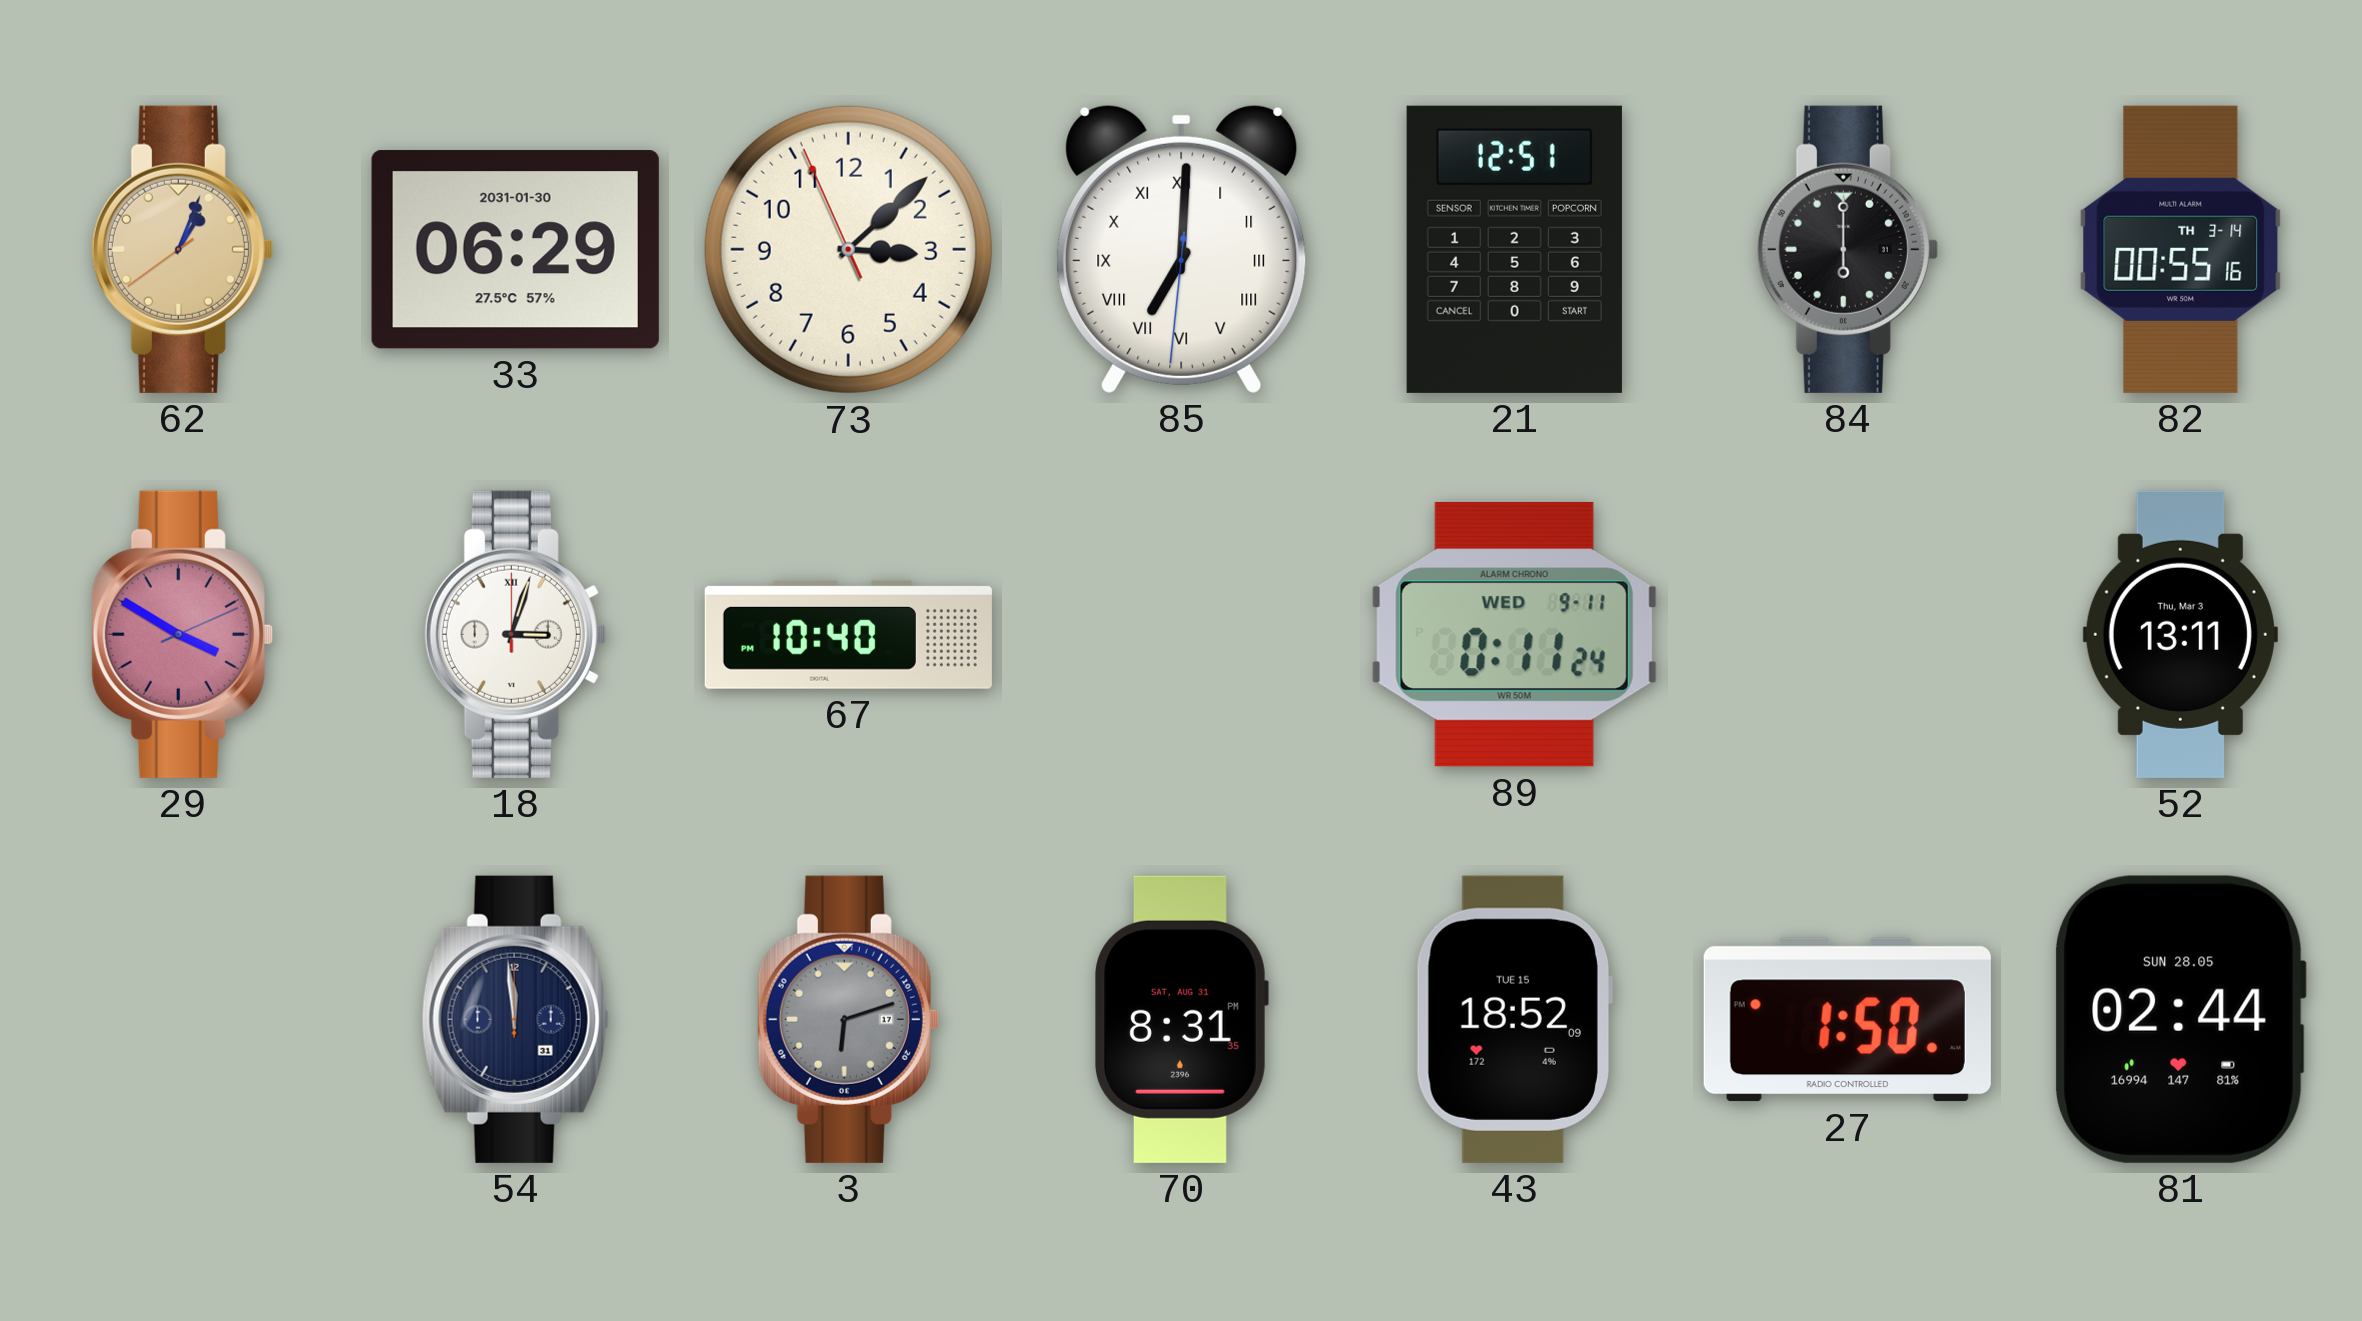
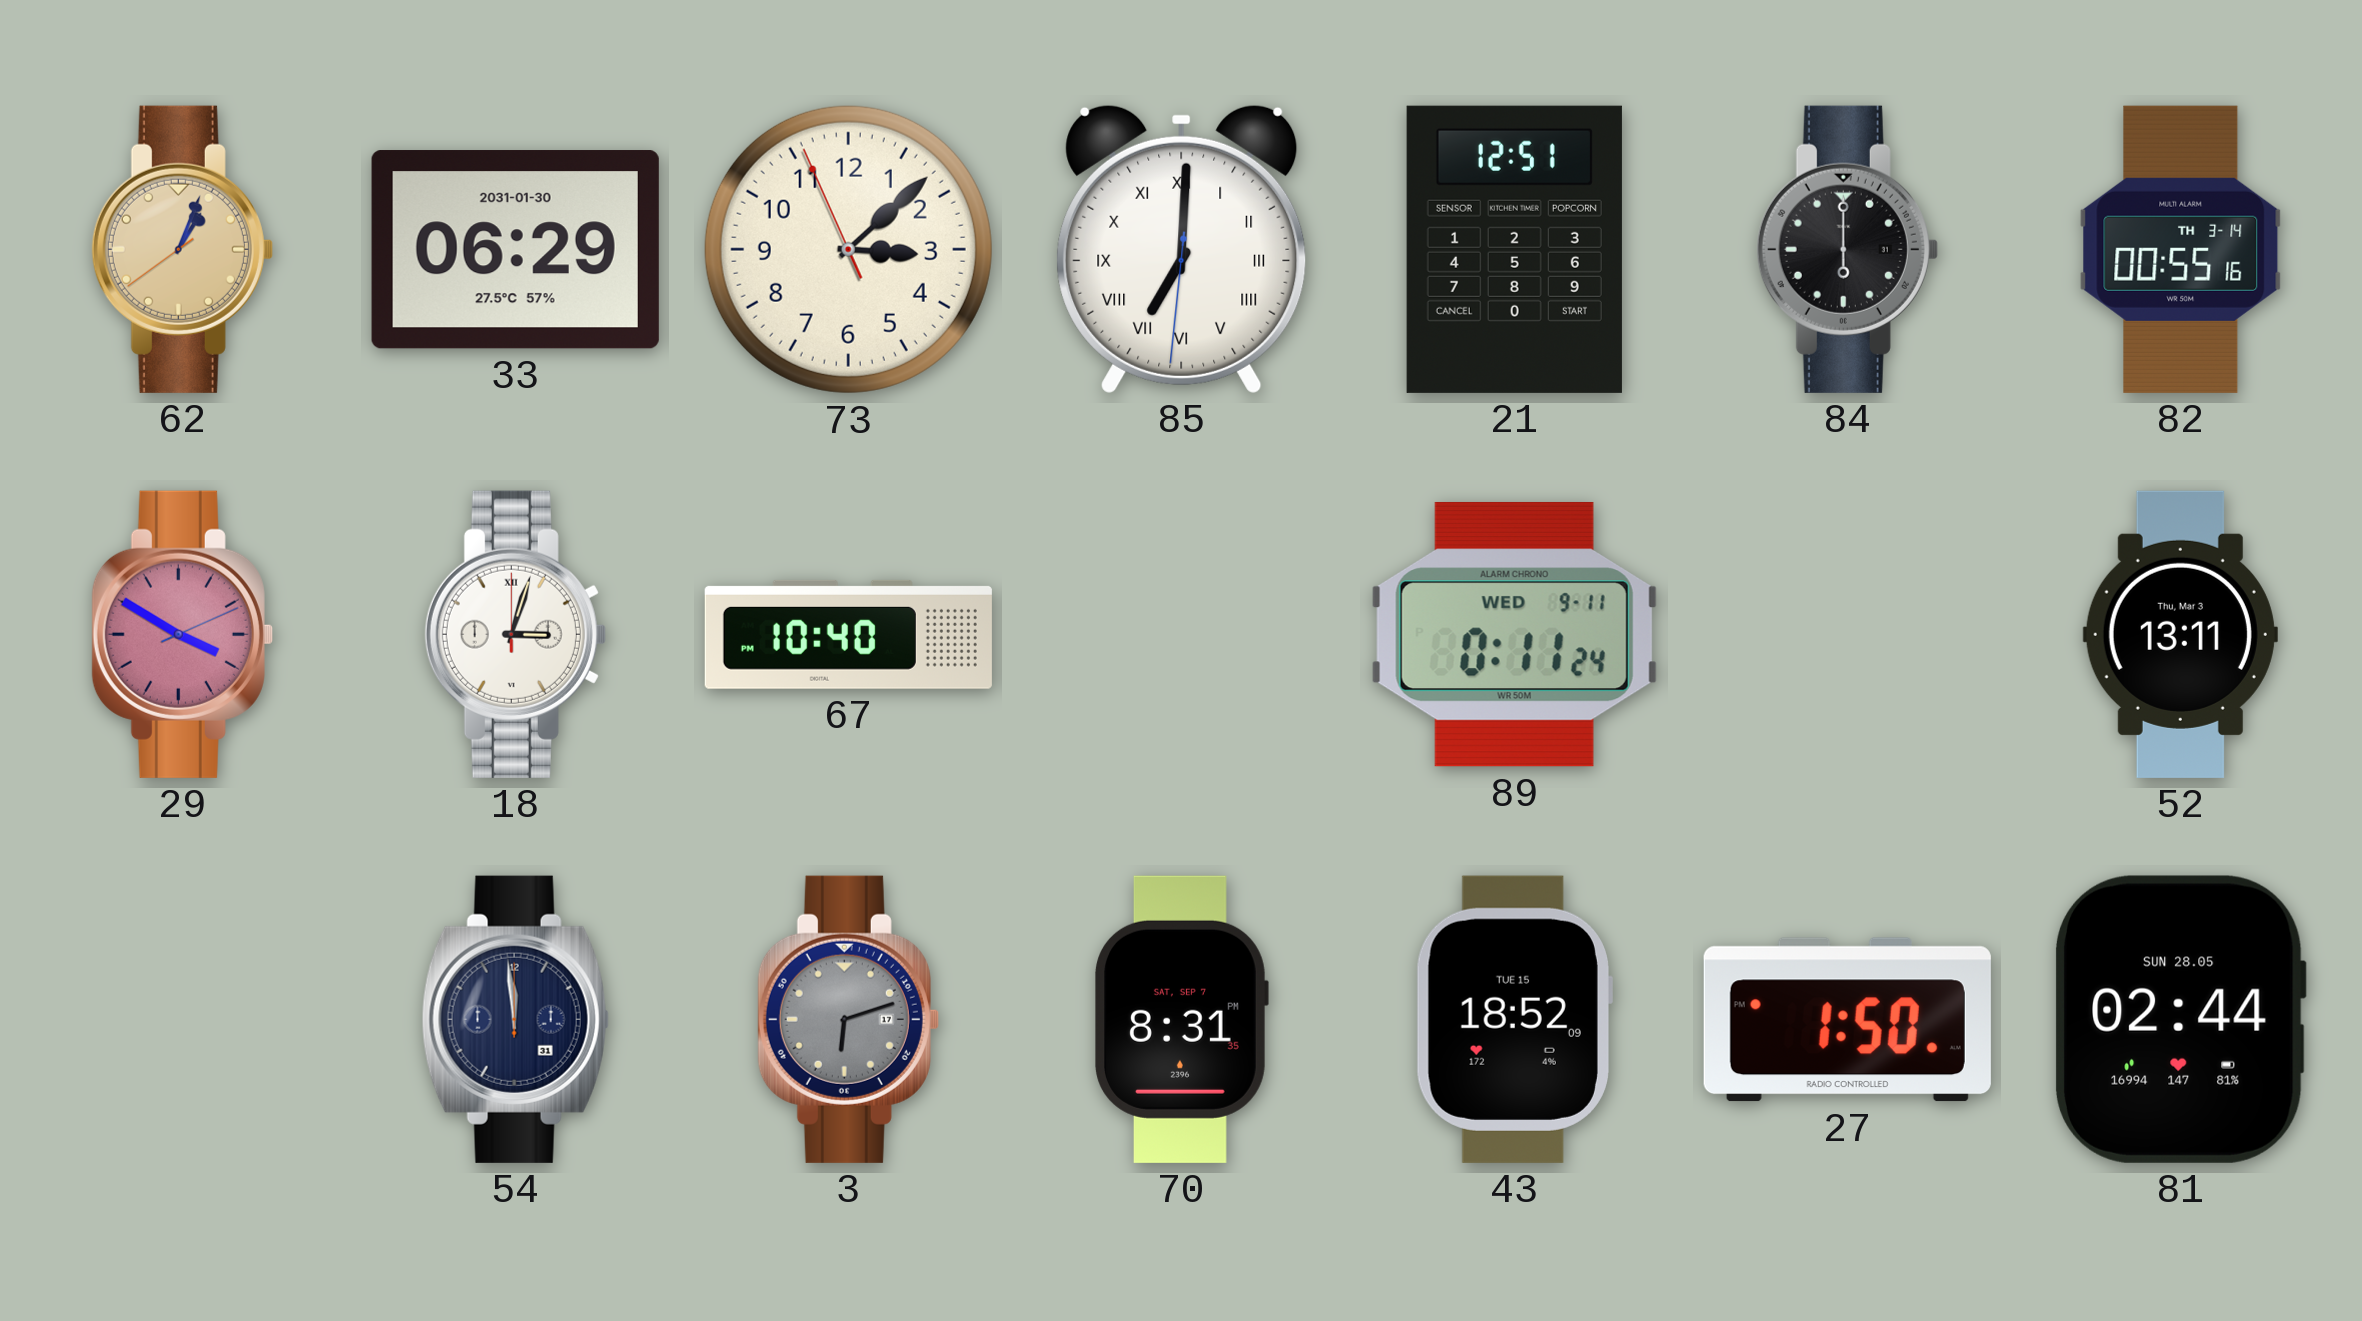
70 date: SAT, AUG 31 -> SAT, SEP 7
